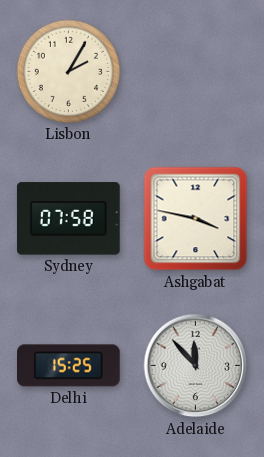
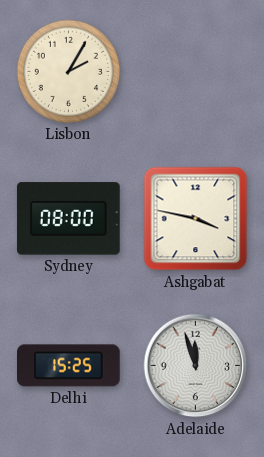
Sydney: 07:58 -> 08:00
Adelaide: 11:53 -> 11:57
